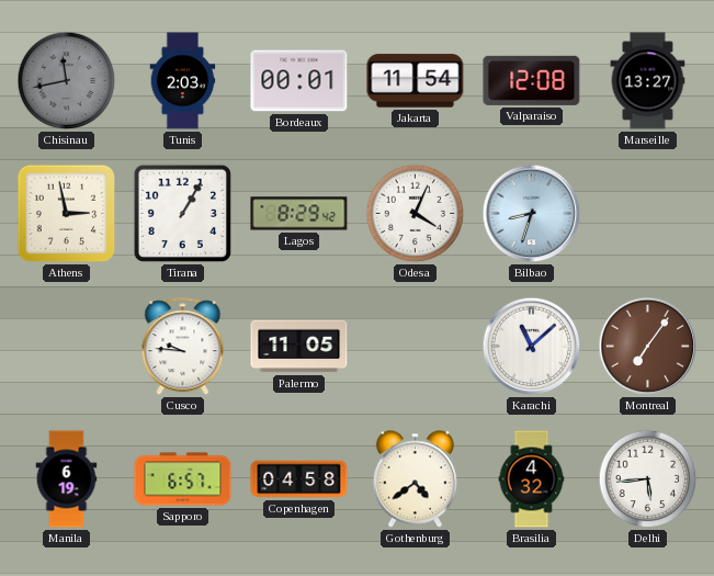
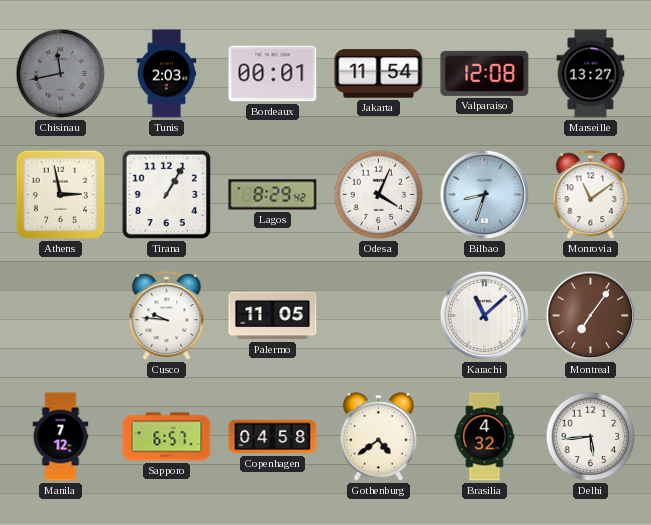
Monrovia: none -> 11:09
Manila: 6:19 -> 7:12
